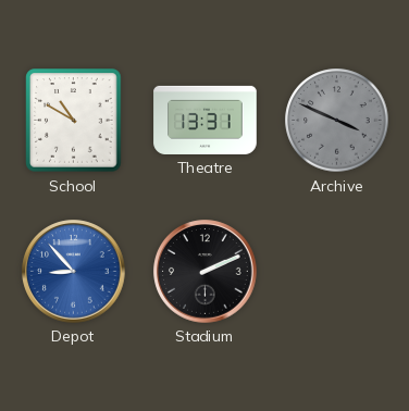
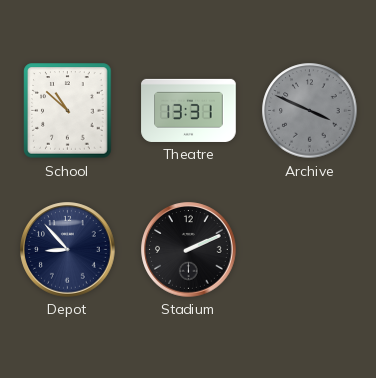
School: 10:50 -> 10:52
Depot dial: blue -> navy
